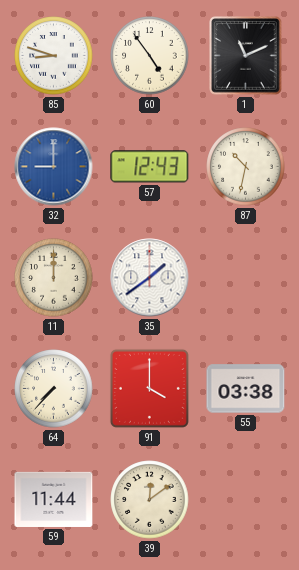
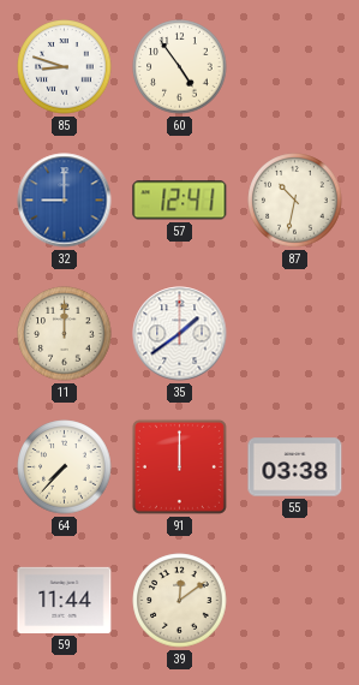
1: 11:11 -> none
57: 12:43 -> 12:41
91: 4:00 -> 12:00
